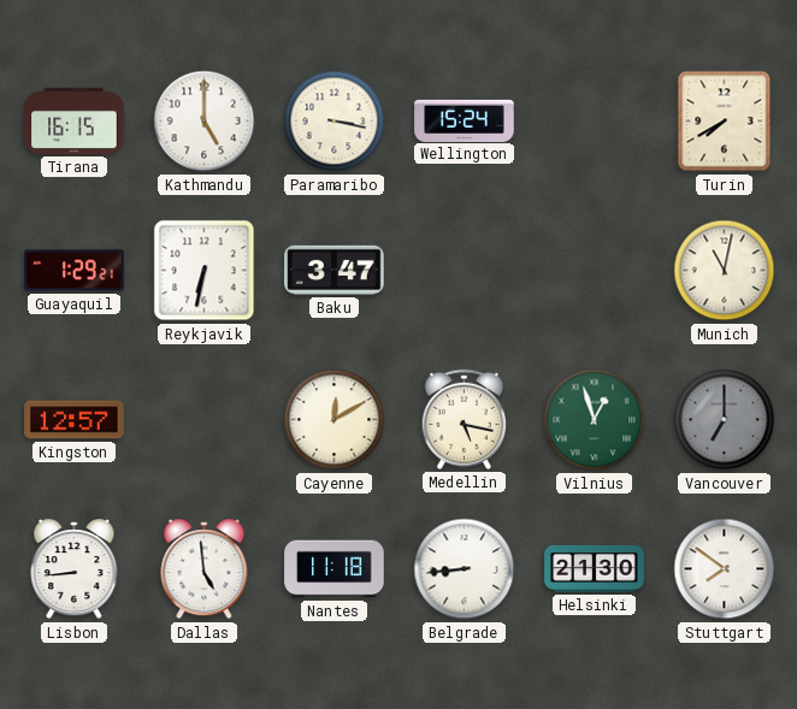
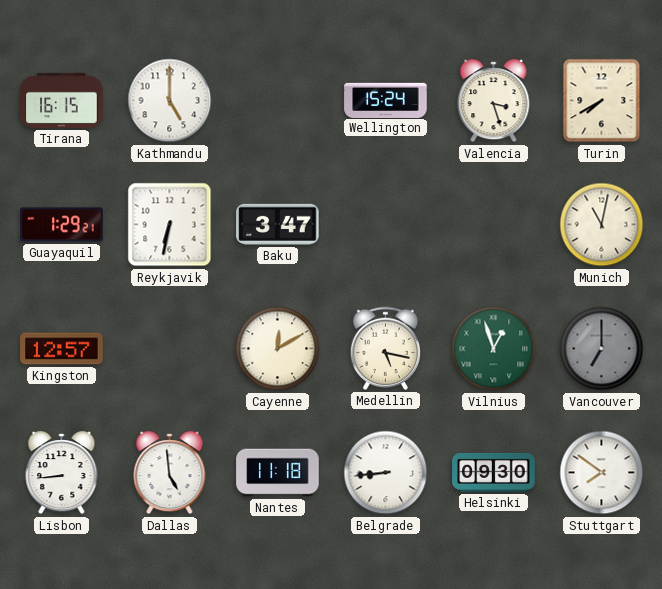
Paramaribo: 3:17 -> none
Valencia: none -> 3:27
Helsinki: 21:30 -> 09:30
